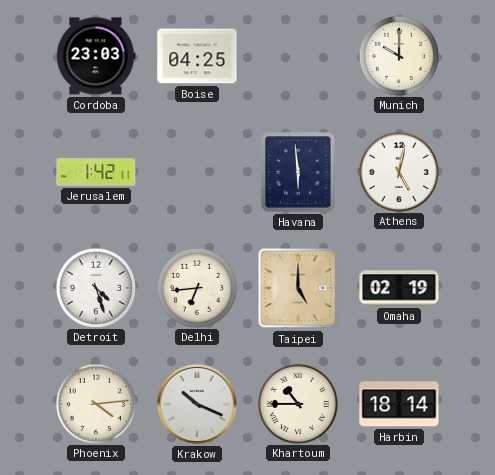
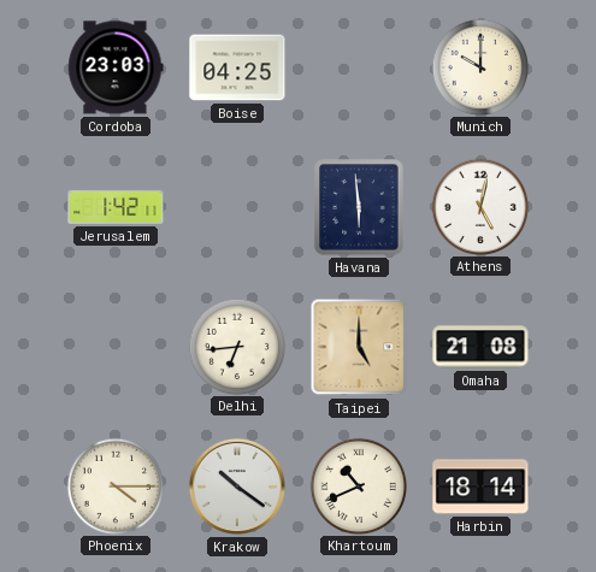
Detroit: 4:27 -> none
Omaha: 02:19 -> 21:08
Phoenix: 4:14 -> 4:15
Krakow: 10:19 -> 10:21
Khartoum: 10:45 -> 10:41
